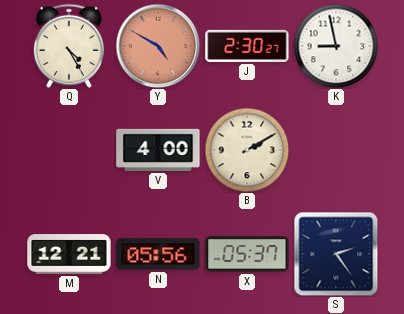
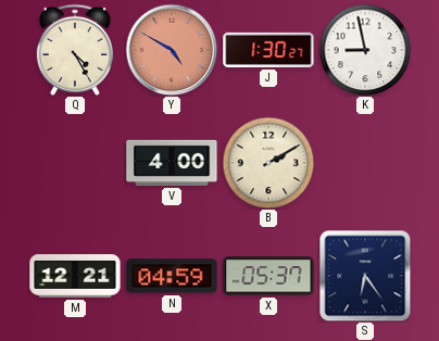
J: 2:30 -> 1:30
N: 05:56 -> 04:59
S: 2:24 -> 6:24
